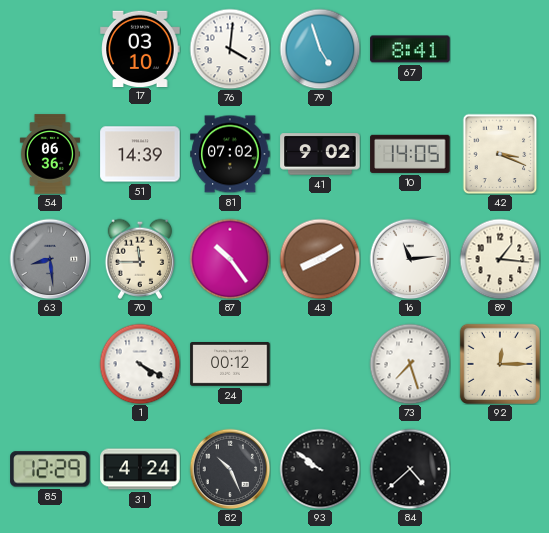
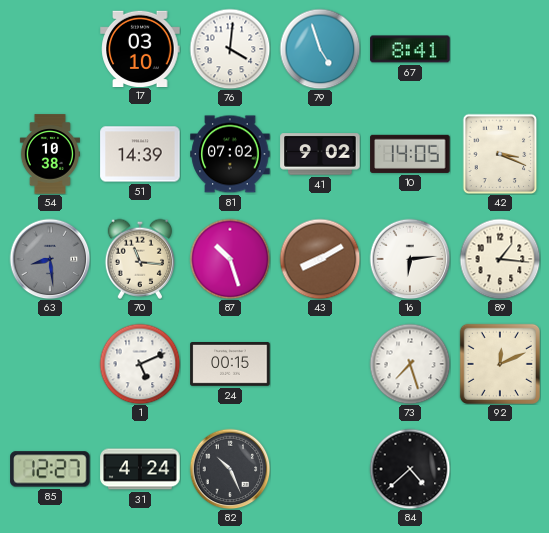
54: 06:36 -> 10:38
70: 11:45 -> 11:16
87: 10:24 -> 10:27
16: 11:14 -> 6:14
1: 4:20 -> 5:11
24: 00:12 -> 00:15
92: 12:15 -> 12:11
85: 12:29 -> 12:27
93: 9:51 -> none
